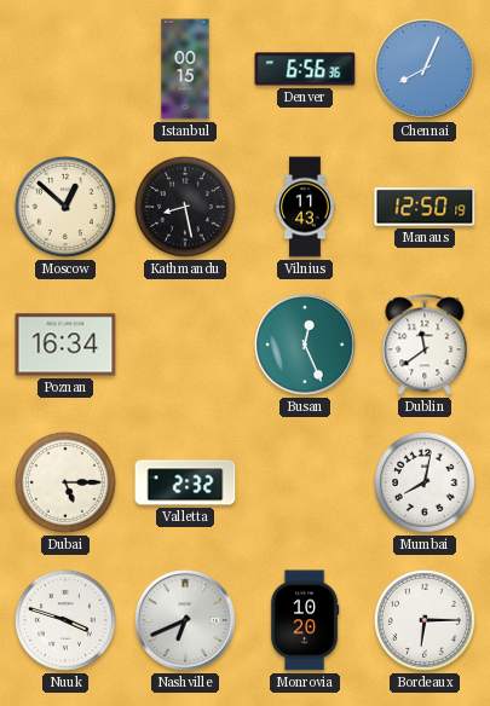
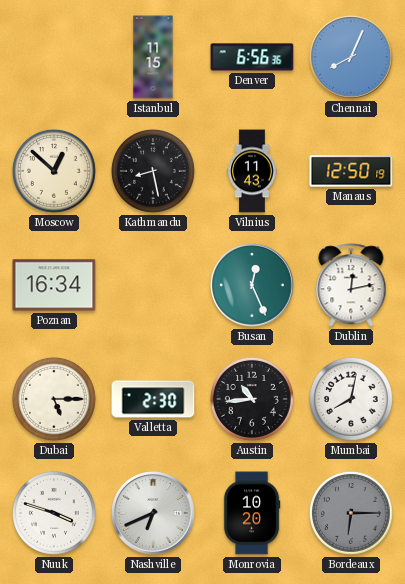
Istanbul: 00:15 -> 11:15
Dublin: 11:39 -> 12:13
Valletta: 2:32 -> 2:30
Austin: none -> 10:44
Bordeaux dial: white -> grey
